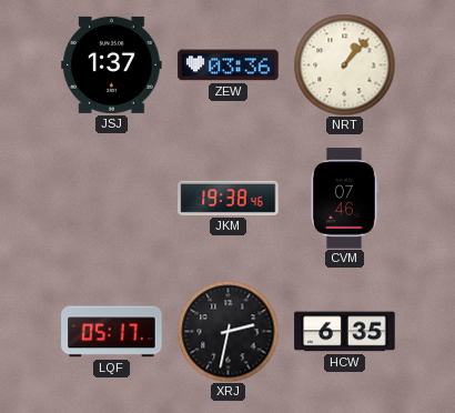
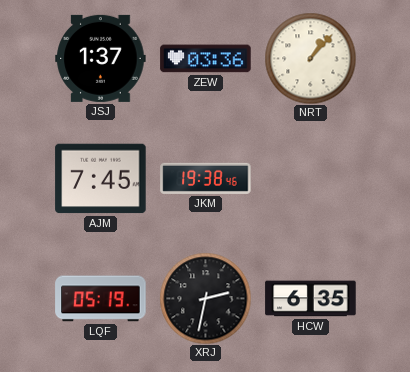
AJM: none -> 7:45
CVM: 07:46 -> none
LQF: 05:17 -> 05:19
